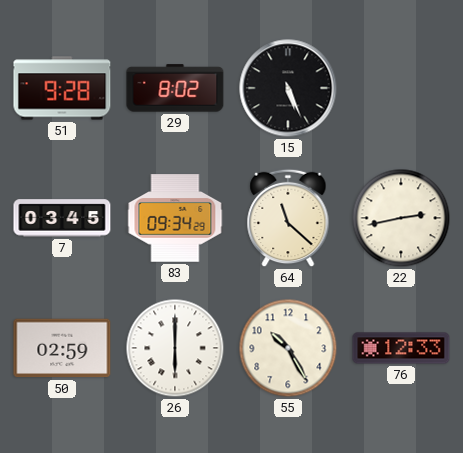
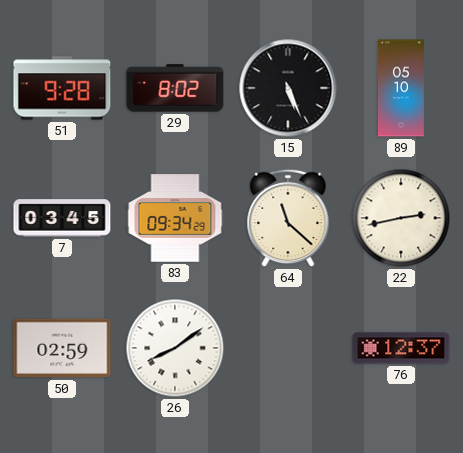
89: none -> 05:10
26: 6:00 -> 8:09
55: 10:25 -> none
76: 12:33 -> 12:37
